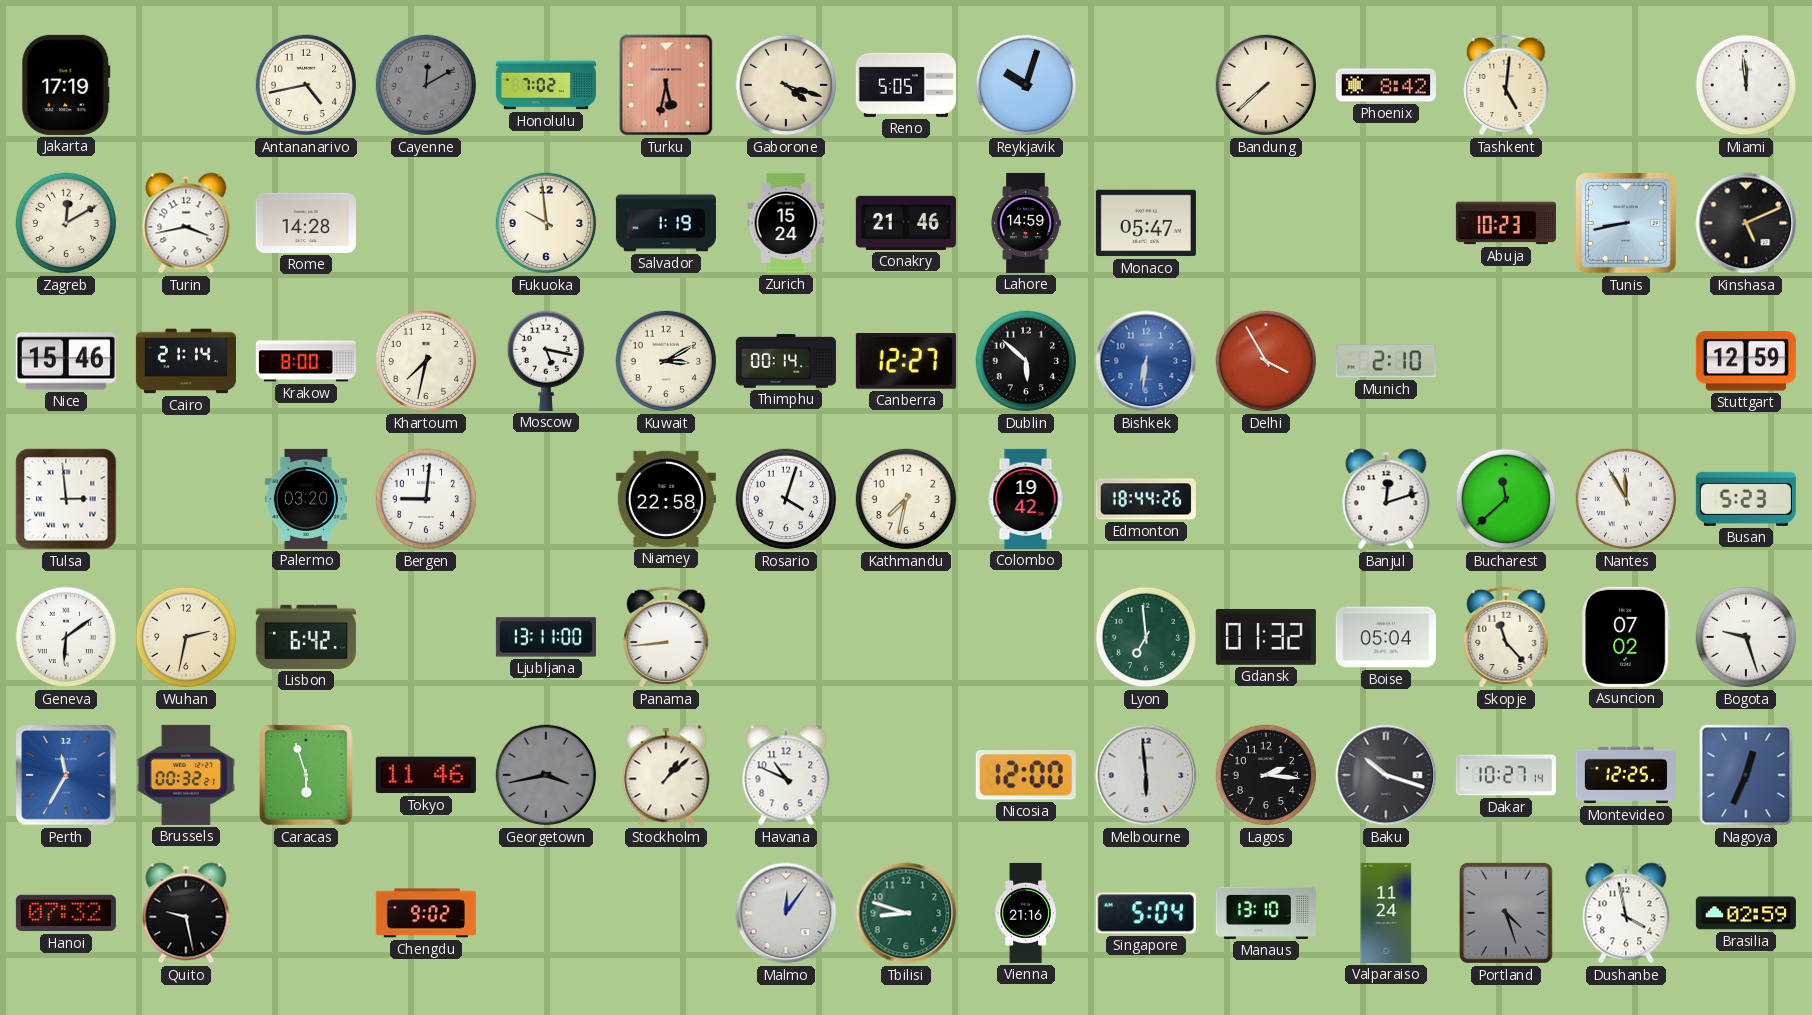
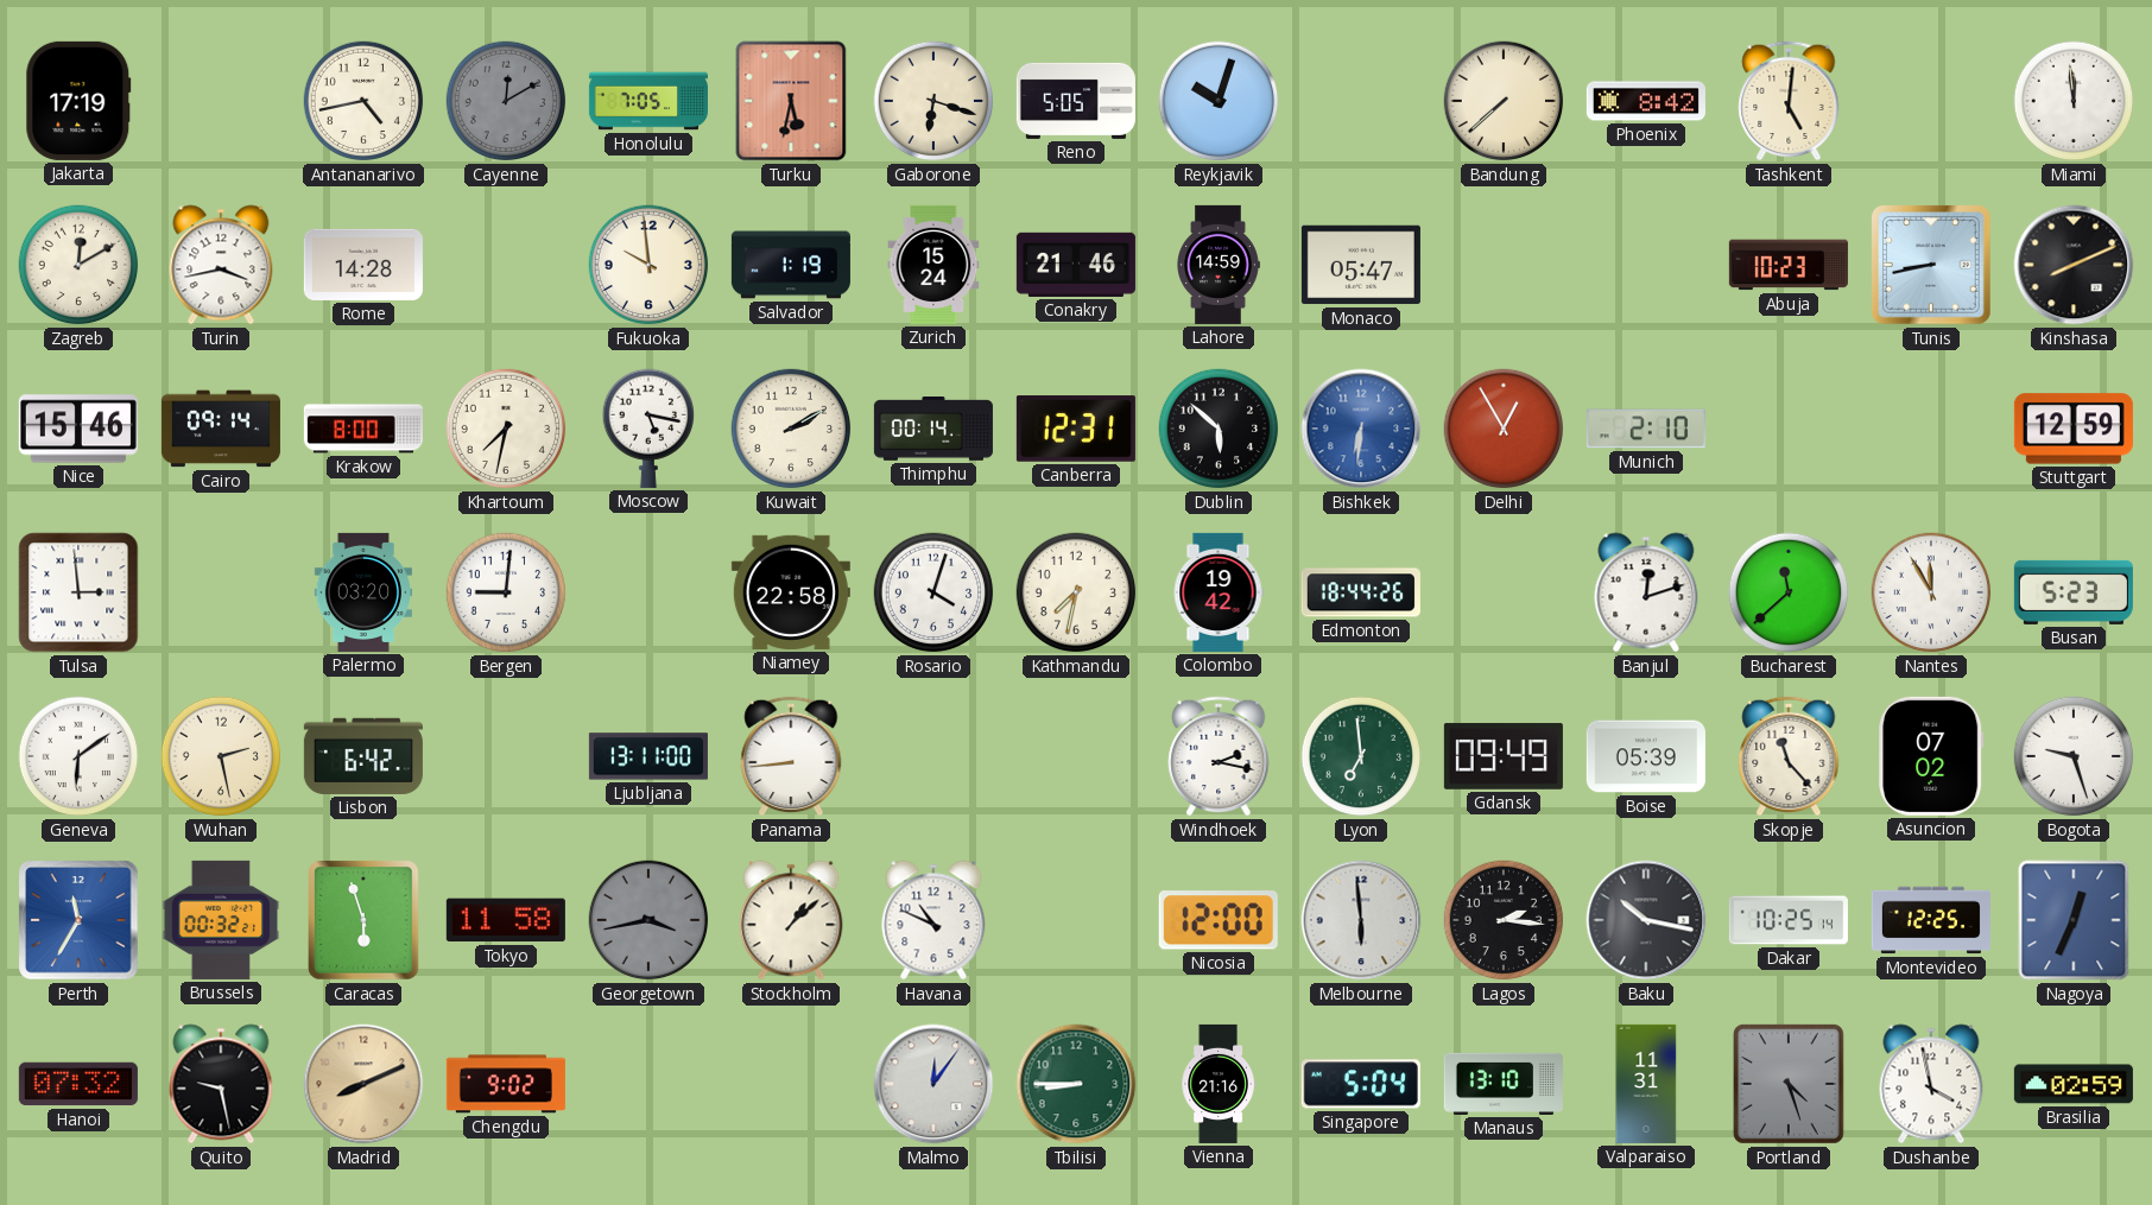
Honolulu: 7:02 -> 7:05
Gaborone: 4:18 -> 6:18
Kinshasa: 5:11 -> 8:11
Cairo: 21:14 -> 09:14
Kuwait: 3:10 -> 2:10
Canberra: 12:27 -> 12:31
Delhi: 3:55 -> 12:55
Wuhan: 2:32 -> 2:28
Windhoek: none -> 2:17
Gdansk: 01:32 -> 09:49
Boise: 05:04 -> 05:39
Tokyo: 11:46 -> 11:58
Baku: 10:18 -> 10:17
Dakar: 10:27 -> 10:25
Madrid: none -> 8:11
Tbilisi: 8:48 -> 8:45
Valparaiso: 11:24 -> 11:31
